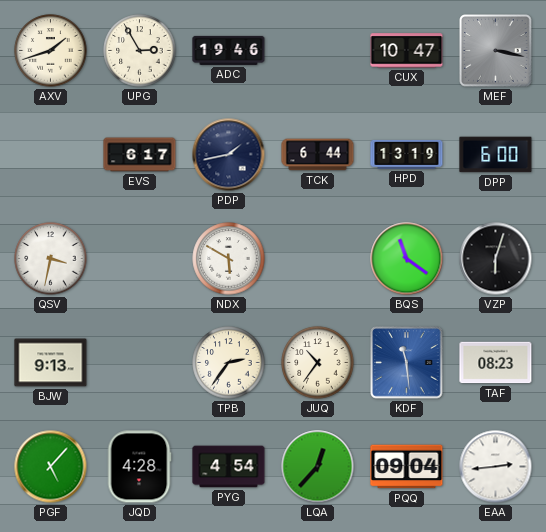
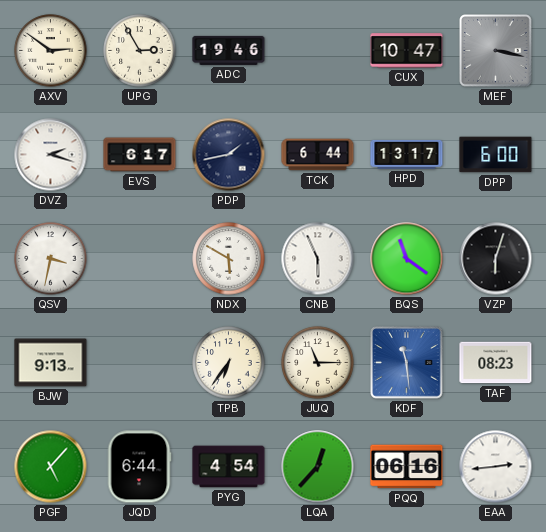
AXV: 1:42 -> 2:51
DVZ: none -> 2:18
HPD: 13:19 -> 13:17
CNB: none -> 5:56
TPB: 2:36 -> 6:36
JUQ: 10:36 -> 11:15
JQD: 4:28 -> 6:44
PQQ: 09:04 -> 06:16
